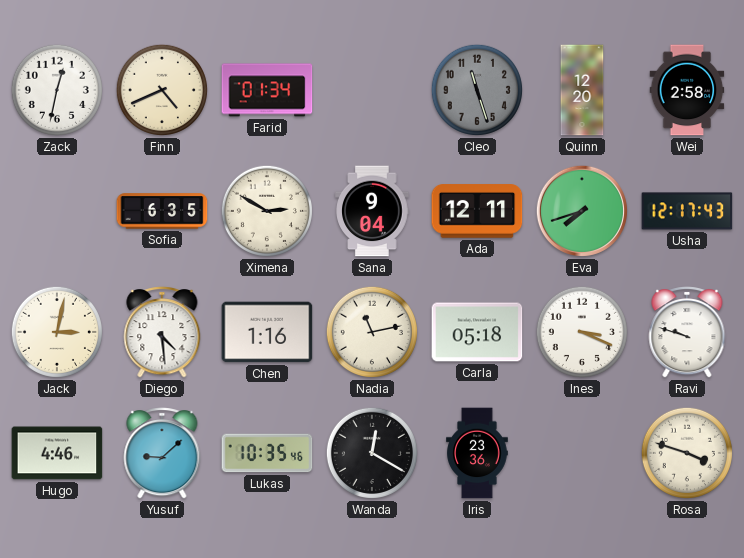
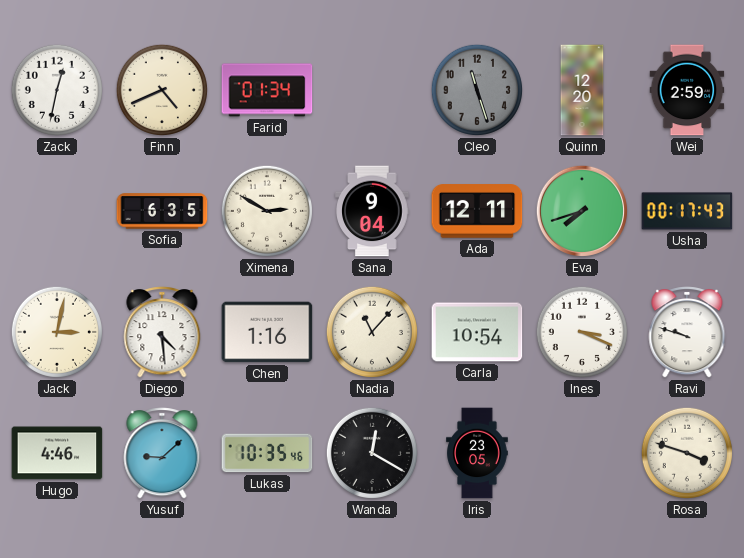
Wei: 2:58 -> 2:59
Usha: 12:17 -> 00:17
Nadia: 11:13 -> 11:07
Carla: 05:18 -> 10:54
Iris: 23:36 -> 23:05
